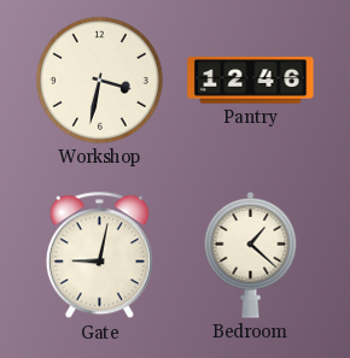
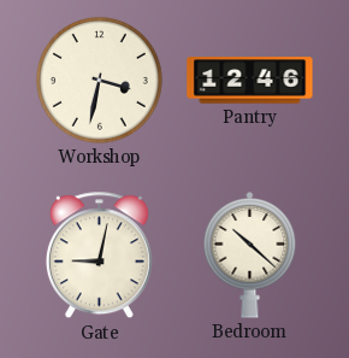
Bedroom: 1:22 -> 10:22
